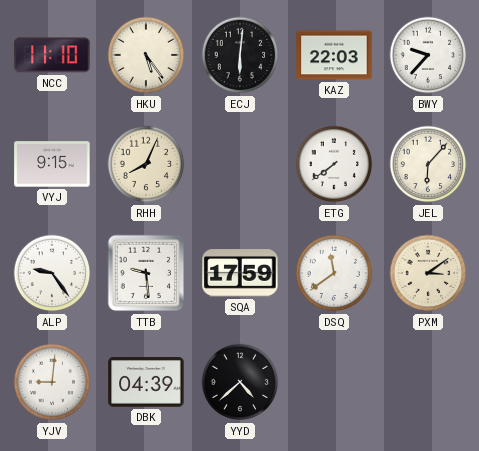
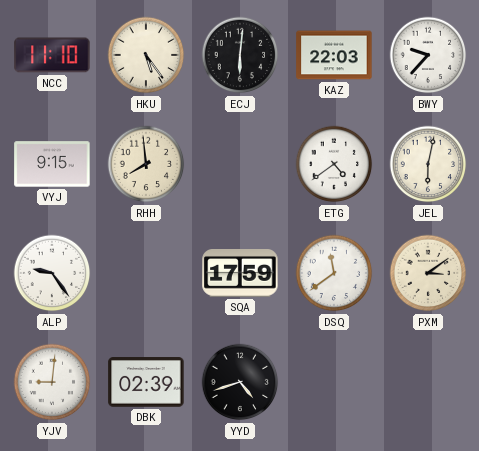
RHH: 8:04 -> 7:59
ETG: 7:39 -> 4:39
JEL: 6:07 -> 6:02
TTB: 9:29 -> none
DBK: 04:39 -> 02:39
YYD: 4:38 -> 4:42
